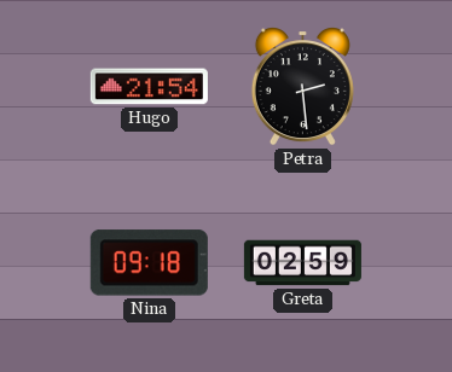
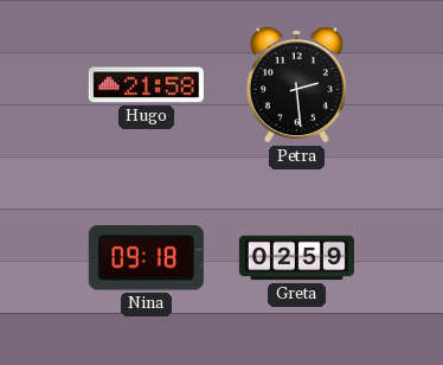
Hugo: 21:54 -> 21:58
